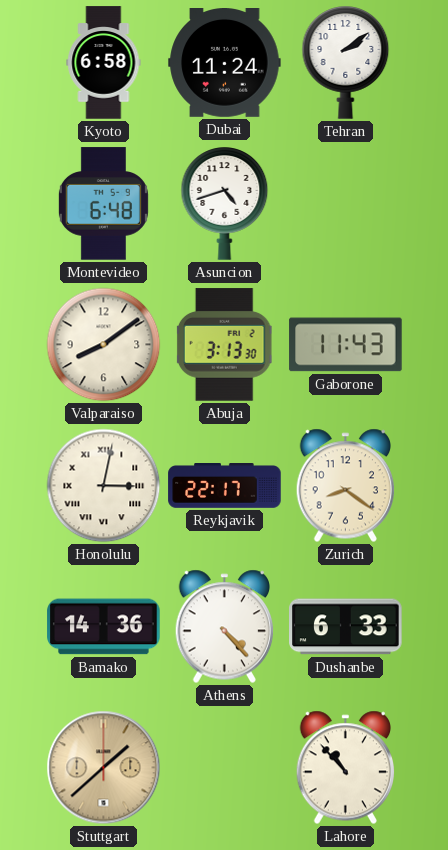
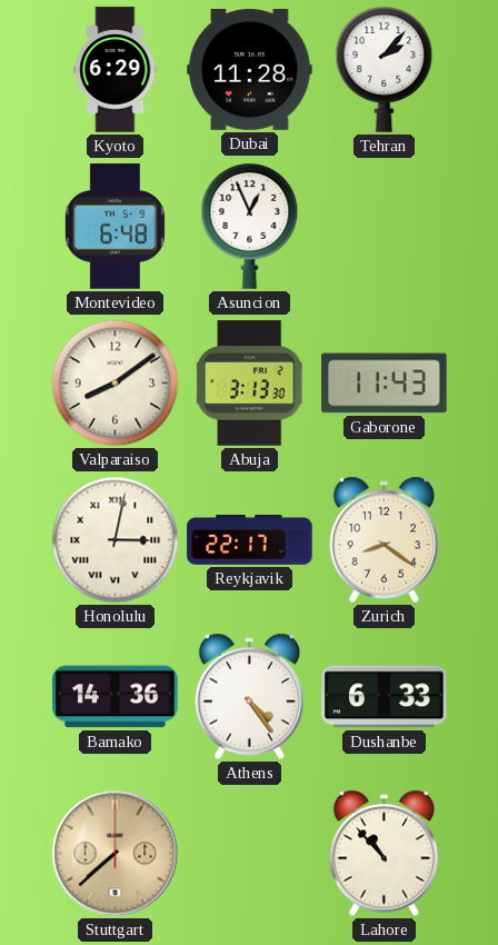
Kyoto: 6:58 -> 6:29
Dubai: 11:24 -> 11:28
Tehran: 2:09 -> 2:07
Asuncion: 4:42 -> 12:56
Athens: 4:23 -> 4:24
Stuttgart: 1:38 -> 7:38
